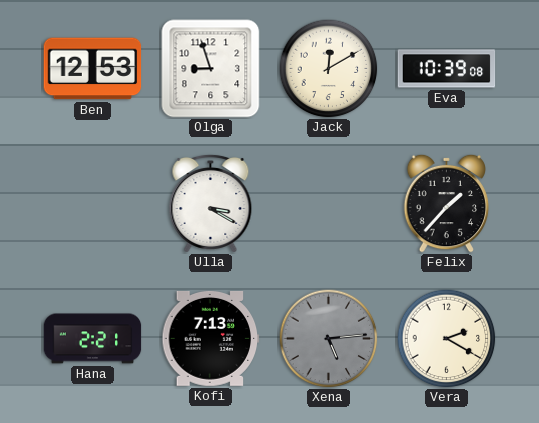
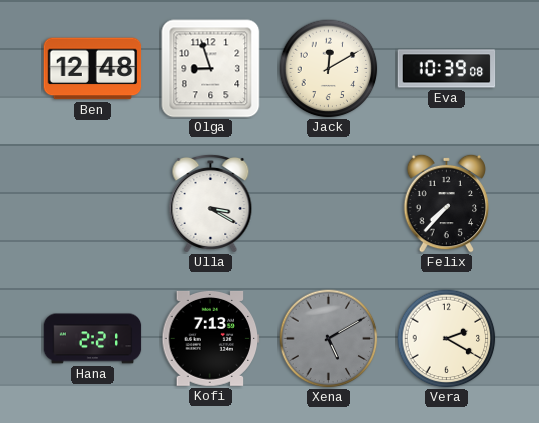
Ben: 12:53 -> 12:48
Felix: 1:37 -> 7:37
Xena: 5:14 -> 5:10
